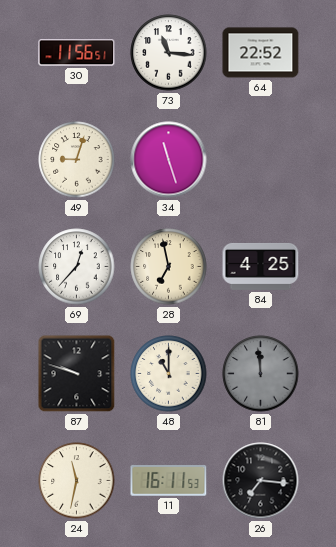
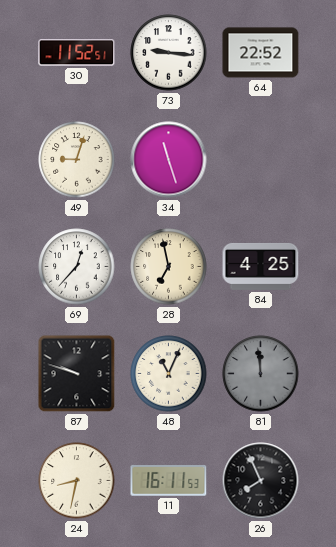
30: 11:56 -> 11:52
73: 11:16 -> 9:16
48: 11:00 -> 11:04
24: 11:32 -> 8:32
26: 7:16 -> 7:56
